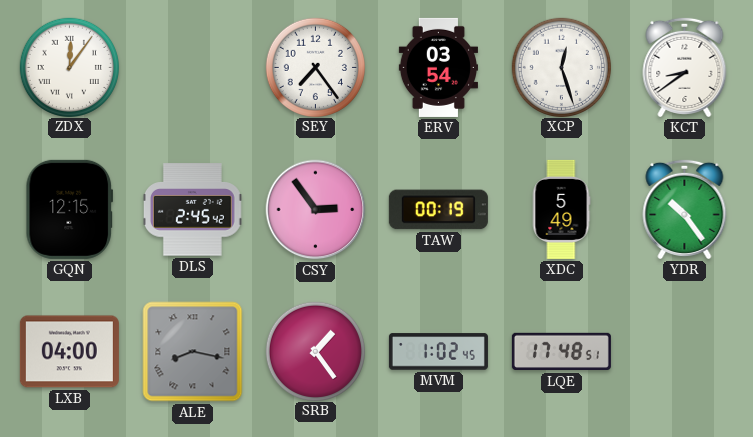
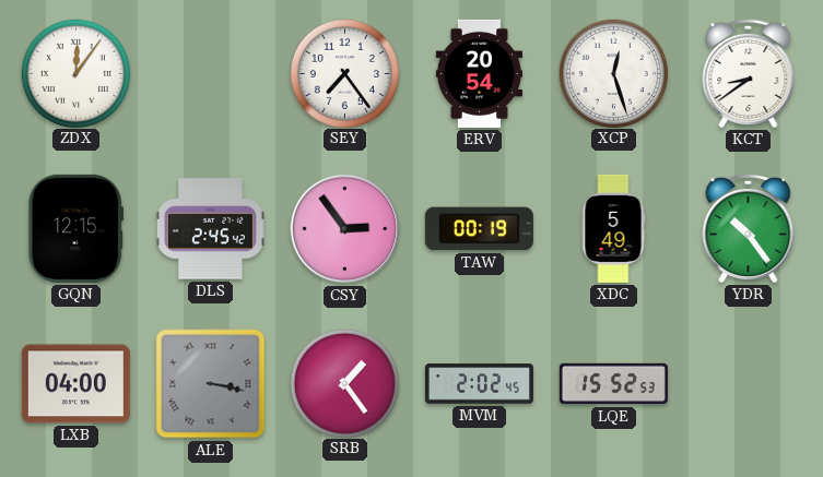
ERV: 03:54 -> 20:54
ALE: 8:17 -> 3:17
MVM: 1:02 -> 2:02
LQE: 17:48 -> 15:52
